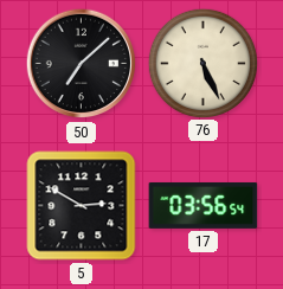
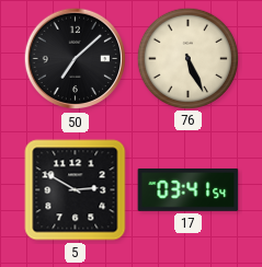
17: 03:56 -> 03:41
